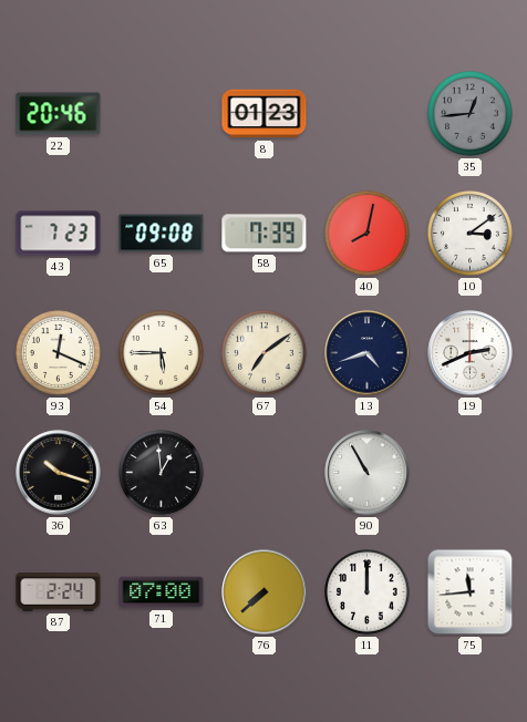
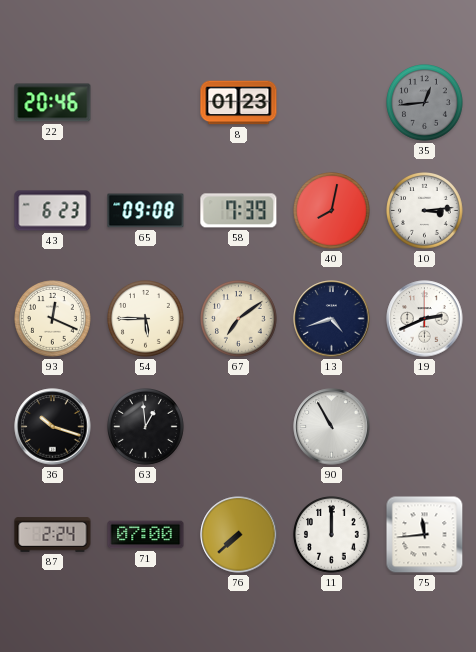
43: 7:23 -> 6:23
10: 3:09 -> 3:14
